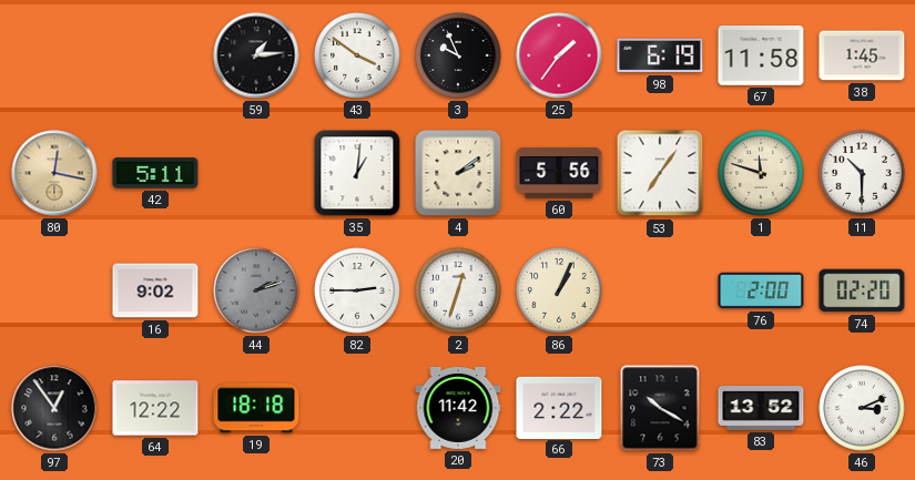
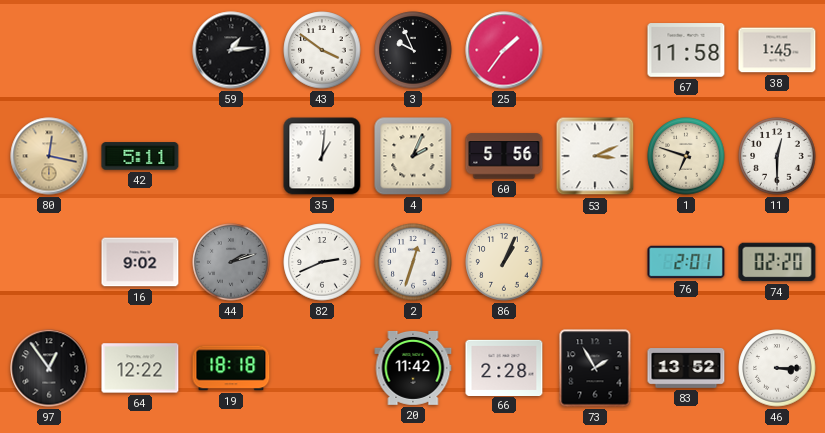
98: 6:19 -> none
4: 2:09 -> 2:04
53: 7:06 -> 3:11
1: 11:48 -> 6:48
11: 10:30 -> 12:30
82: 2:45 -> 2:41
76: 2:00 -> 2:01
66: 2:22 -> 2:28
73: 10:20 -> 1:55
46: 3:11 -> 3:15
